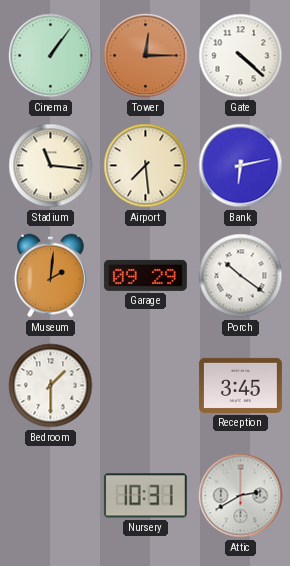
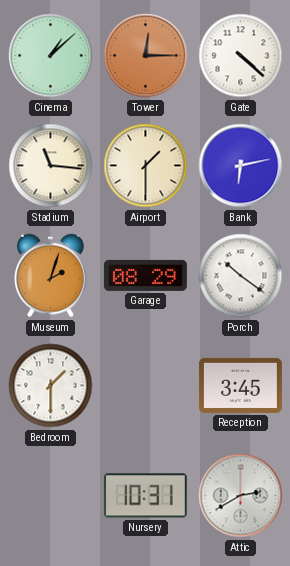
Cinema: 1:06 -> 1:08
Airport: 7:29 -> 1:30
Museum: 2:01 -> 2:03
Garage: 09:29 -> 08:29
